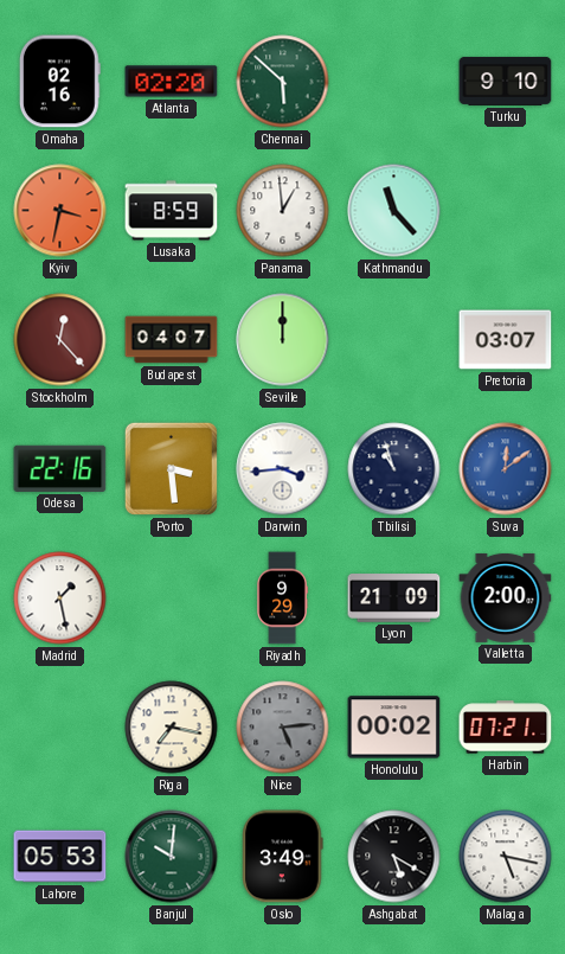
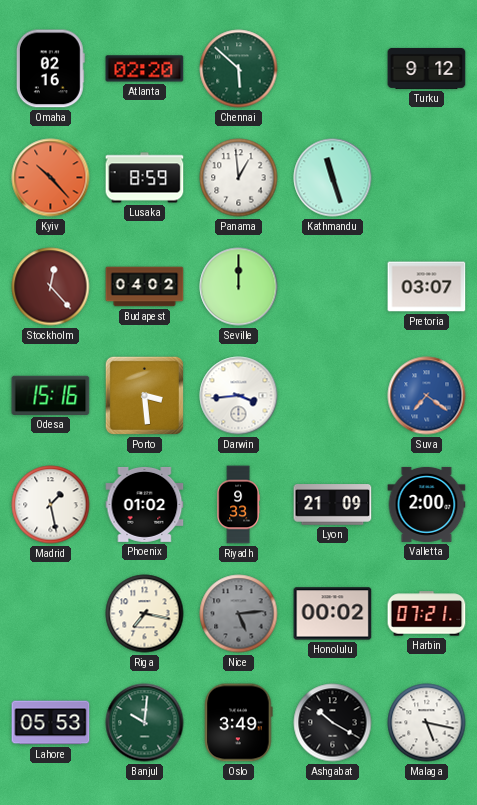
Turku: 9:10 -> 9:12
Kyiv: 3:32 -> 10:23
Kathmandu: 11:23 -> 11:27
Budapest: 04:07 -> 04:02
Odesa: 22:16 -> 15:16
Tbilisi: 10:57 -> none
Suva: 12:09 -> 7:21
Phoenix: none -> 01:02
Riyadh: 9:29 -> 9:33
Ashgabat: 5:20 -> 10:20
